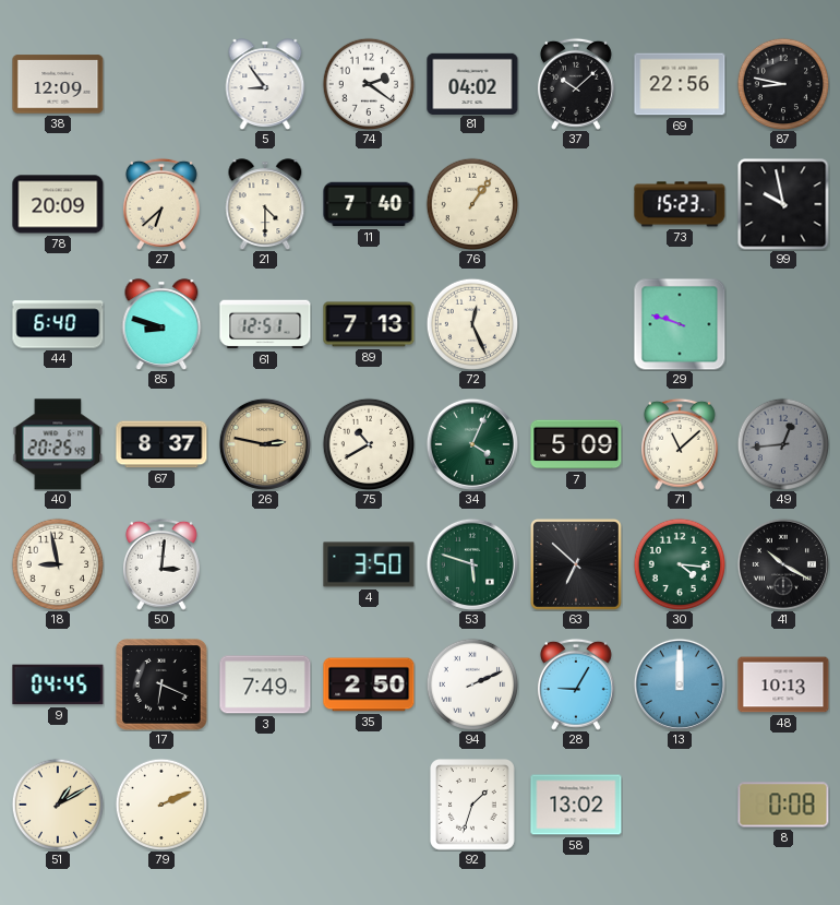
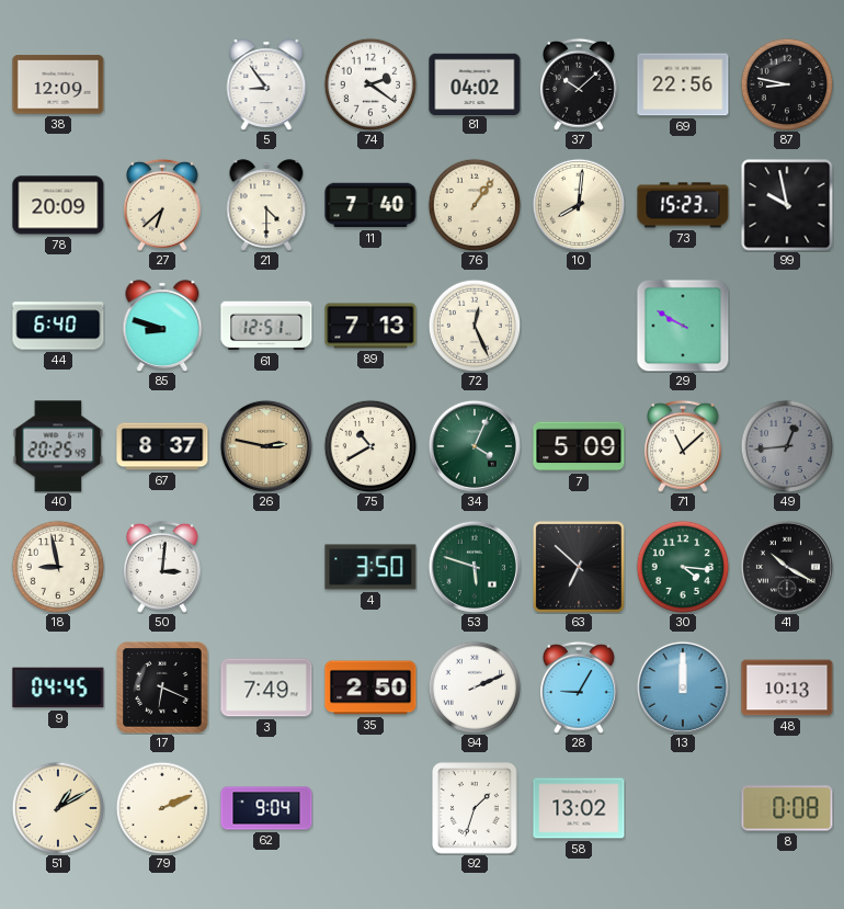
10: none -> 8:01
29: 9:48 -> 9:50
62: none -> 9:04
